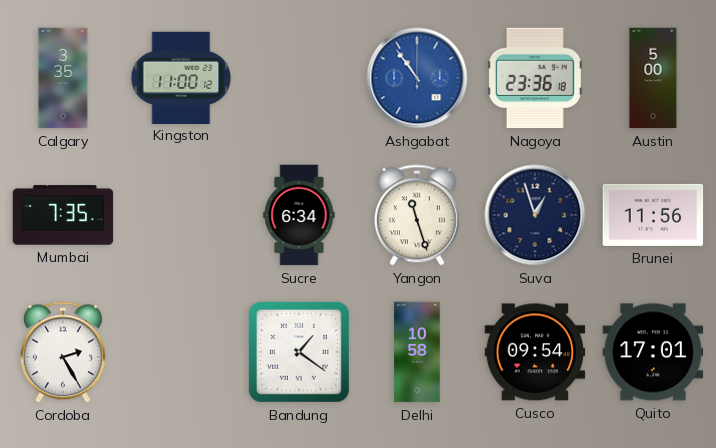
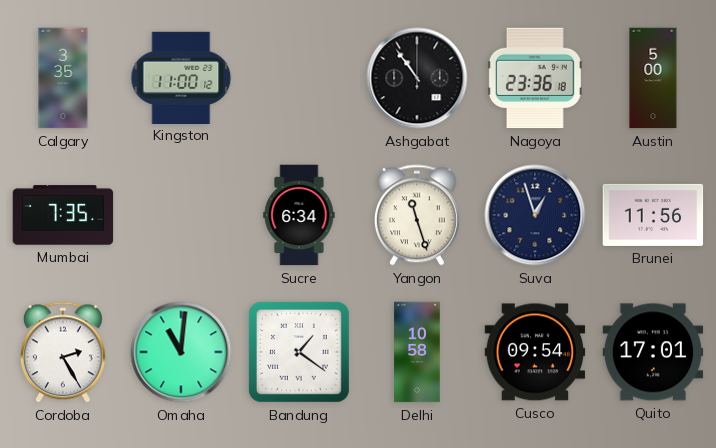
Ashgabat dial: blue -> black
Omaha: none -> 11:01
